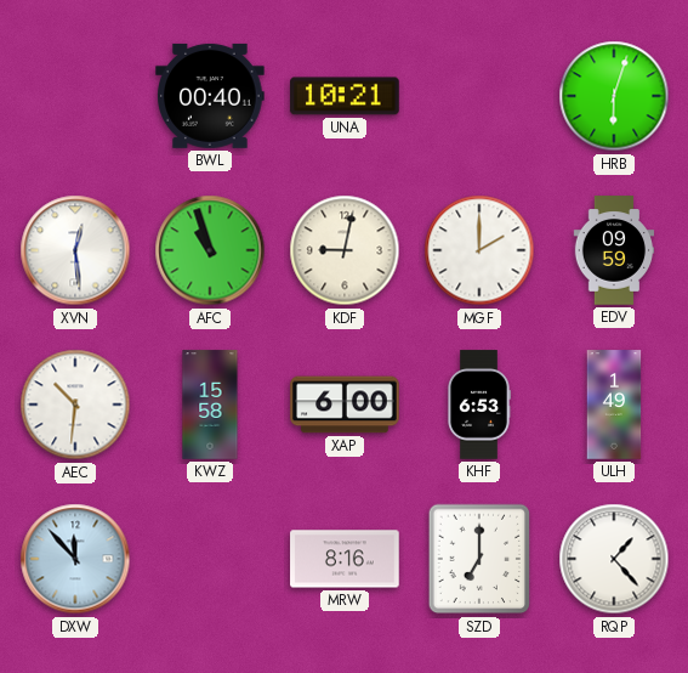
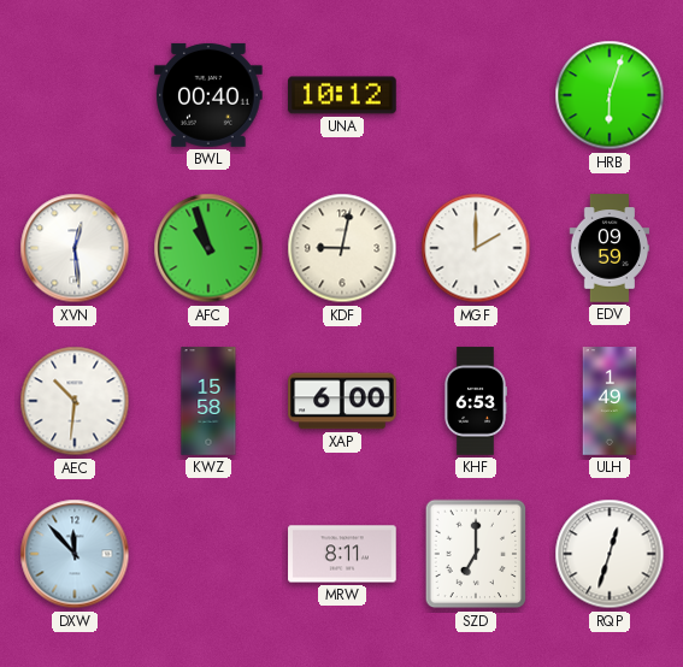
UNA: 10:21 -> 10:12
MRW: 8:16 -> 8:11
RQP: 1:23 -> 12:33
